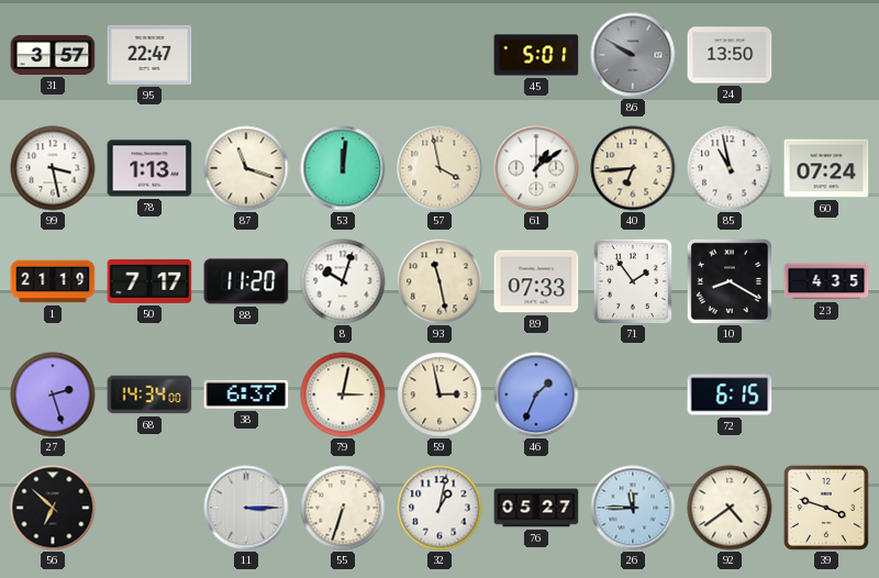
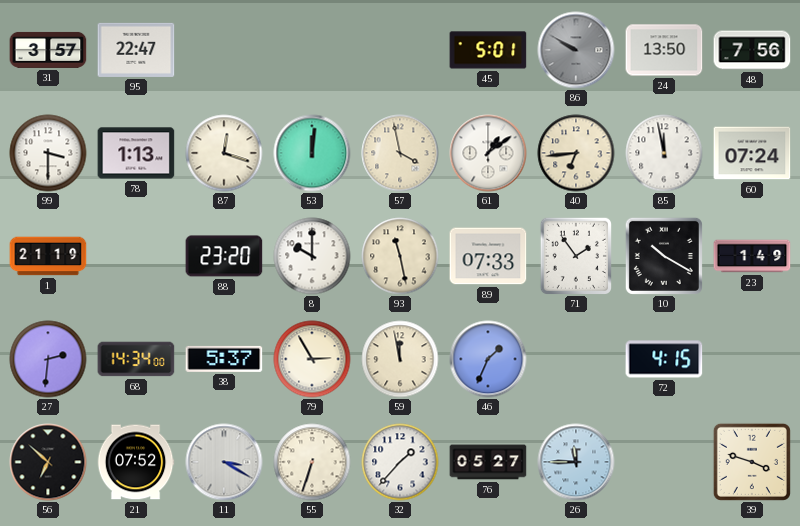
48: none -> 7:56
99: 3:28 -> 3:30
87: 11:18 -> 12:18
85: 10:58 -> 11:58
50: 7:17 -> none
88: 11:20 -> 23:20
8: 10:03 -> 10:00
10: 8:20 -> 10:20
23: 4:35 -> 1:49
27: 2:27 -> 2:31
38: 6:37 -> 5:37
79: 3:02 -> 2:55
59: 2:58 -> 11:58
72: 6:15 -> 4:15
21: none -> 07:52
11: 3:15 -> 3:20
32: 1:02 -> 1:37
92: 4:39 -> none
